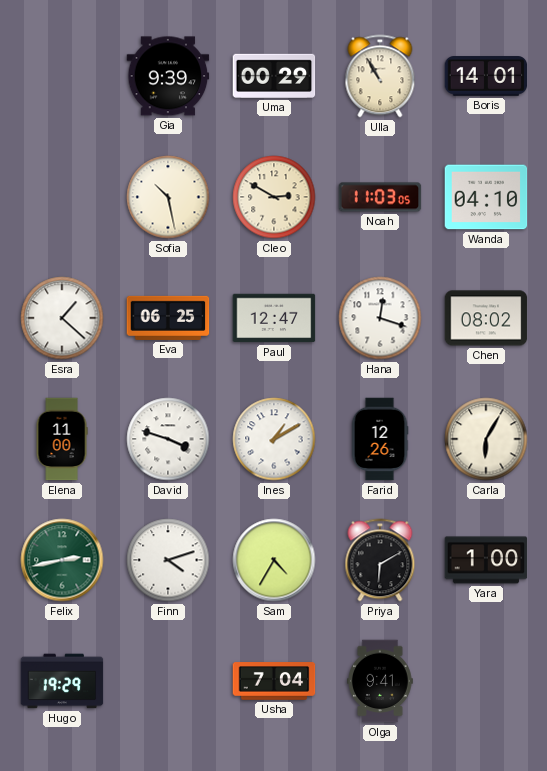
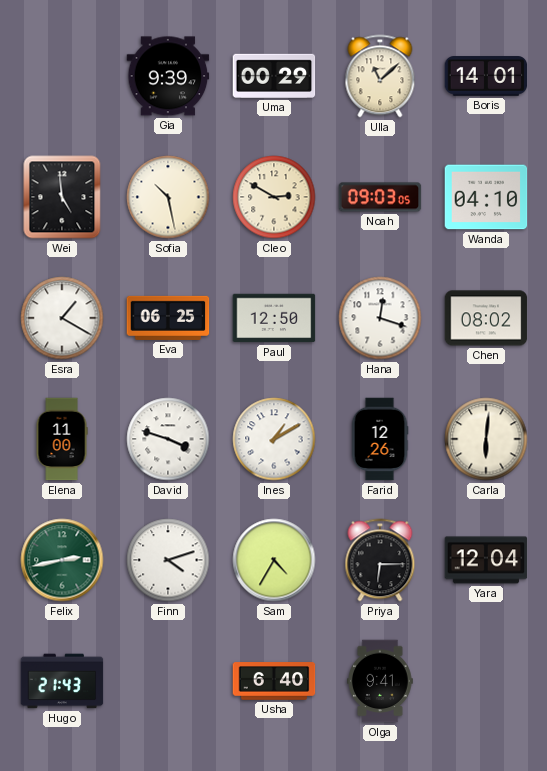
Ulla: 10:55 -> 11:08
Wei: none -> 4:59
Noah: 11:03 -> 09:03
Esra: 1:22 -> 1:20
Paul: 12:47 -> 12:50
Carla: 6:05 -> 6:01
Priya: 6:10 -> 6:15
Yara: 1:00 -> 12:04
Hugo: 19:29 -> 21:43
Usha: 7:04 -> 6:40
